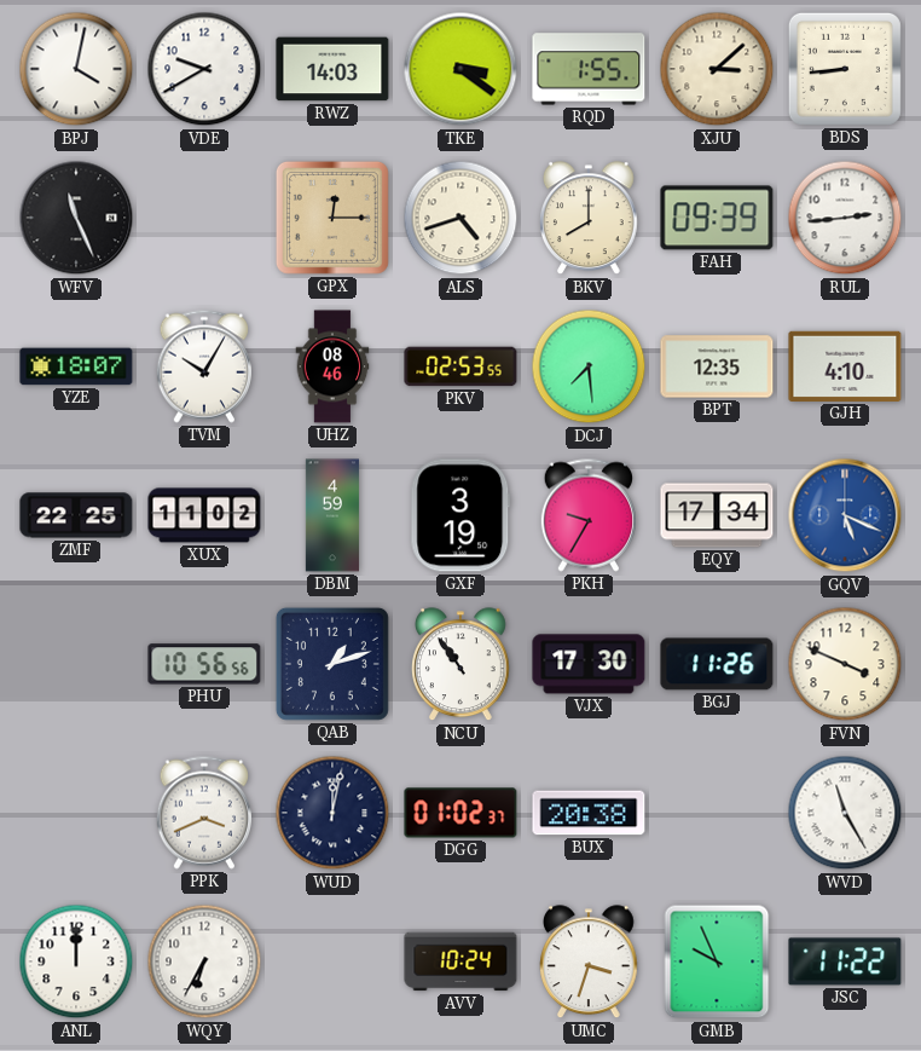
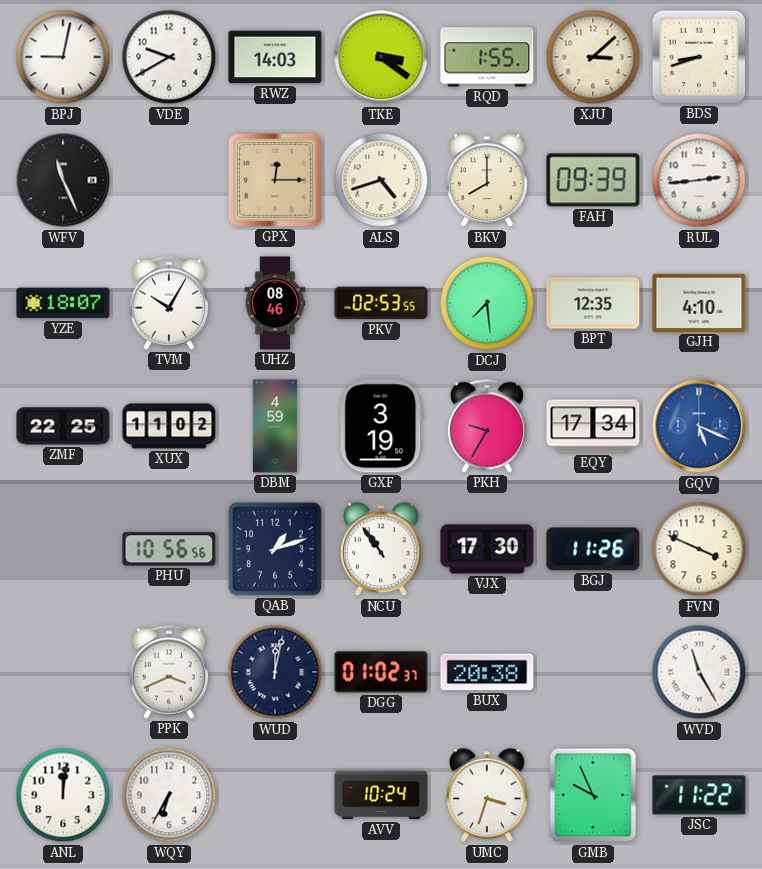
BPJ: 4:02 -> 9:02
BDS: 8:44 -> 8:42
ANL: 12:00 -> 12:01
